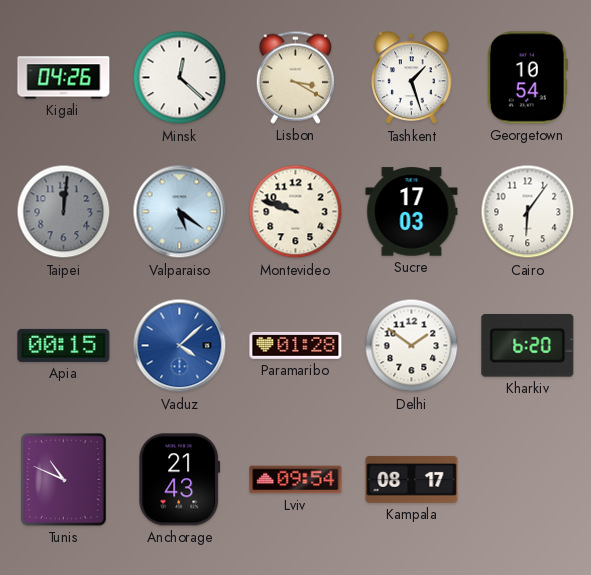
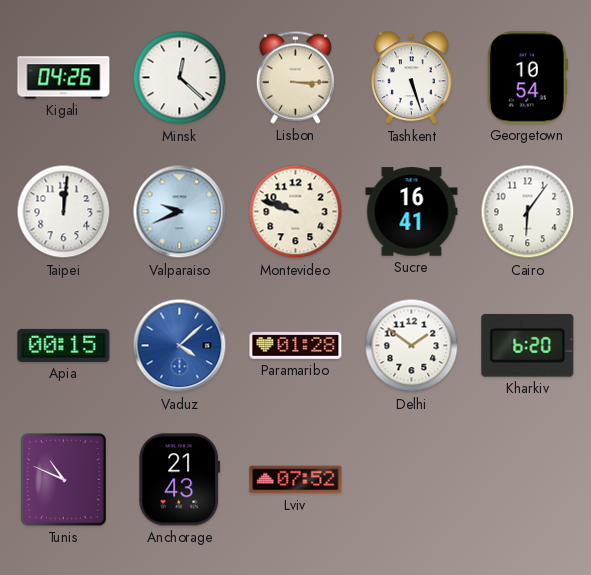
Lisbon: 3:20 -> 3:15
Tashkent: 1:27 -> 5:27
Taipei dial: grey -> white
Valparaiso: 5:21 -> 9:41
Sucre: 17:03 -> 16:41
Lviv: 09:54 -> 07:52
Kampala: 08:17 -> none
